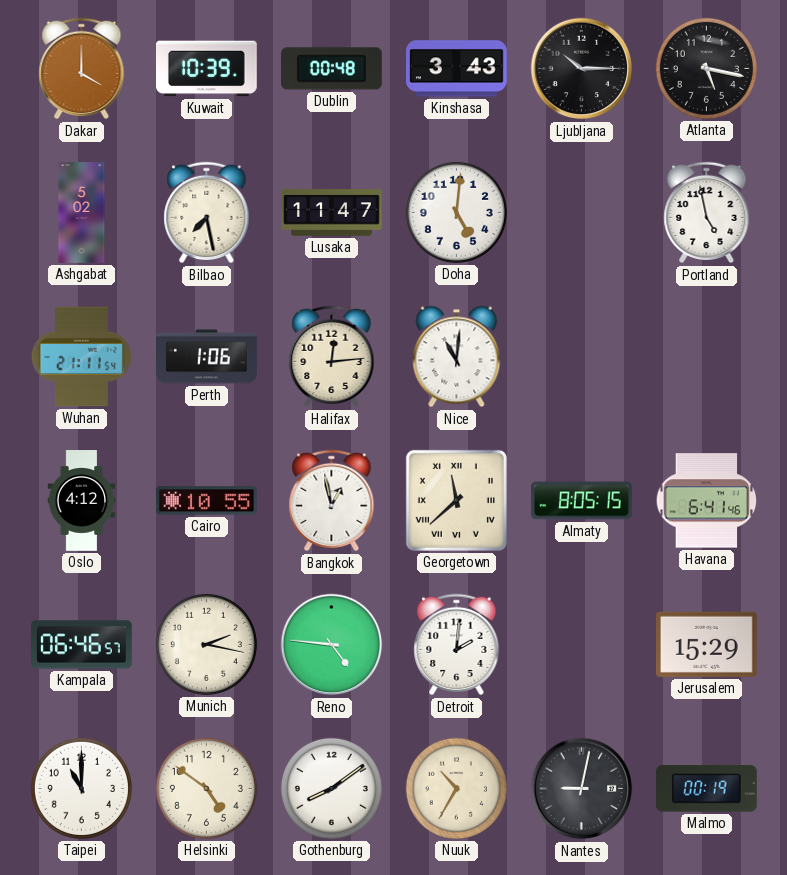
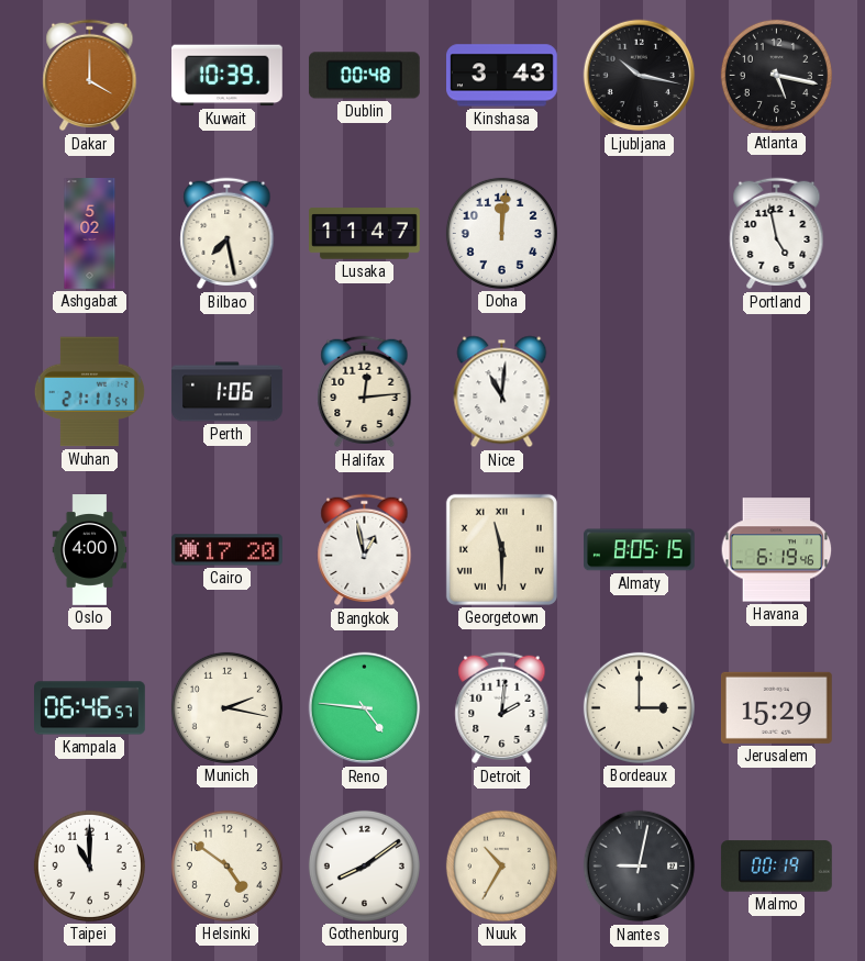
Ljubljana: 10:15 -> 10:17
Doha: 5:01 -> 12:01
Oslo: 4:12 -> 4:00
Cairo: 10:55 -> 17:20
Georgetown: 11:38 -> 11:30
Havana: 6:41 -> 6:19
Bordeaux: none -> 3:00
